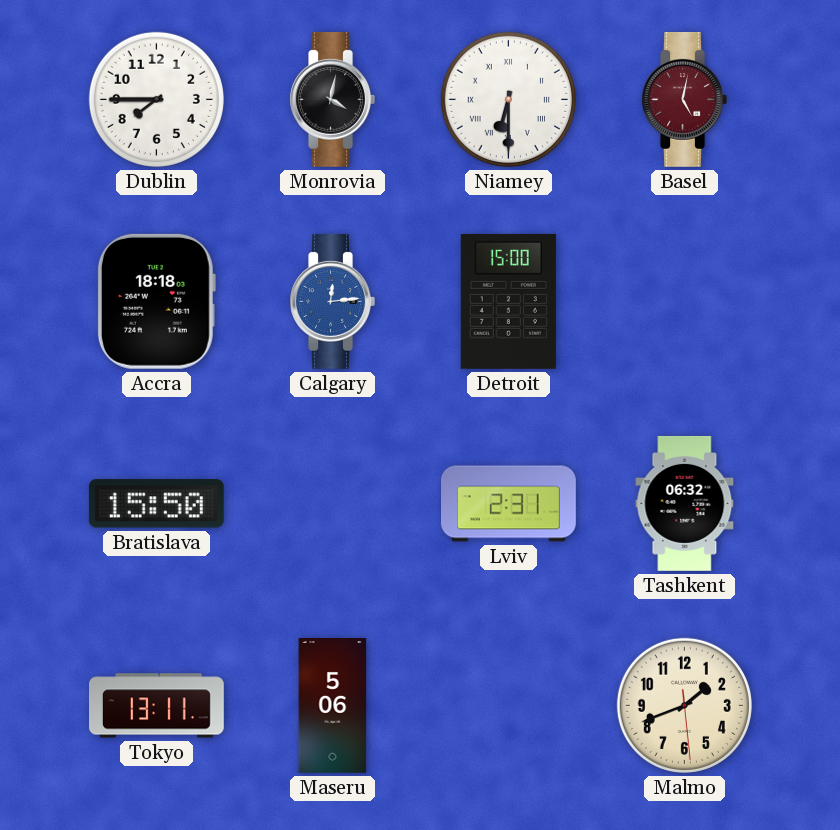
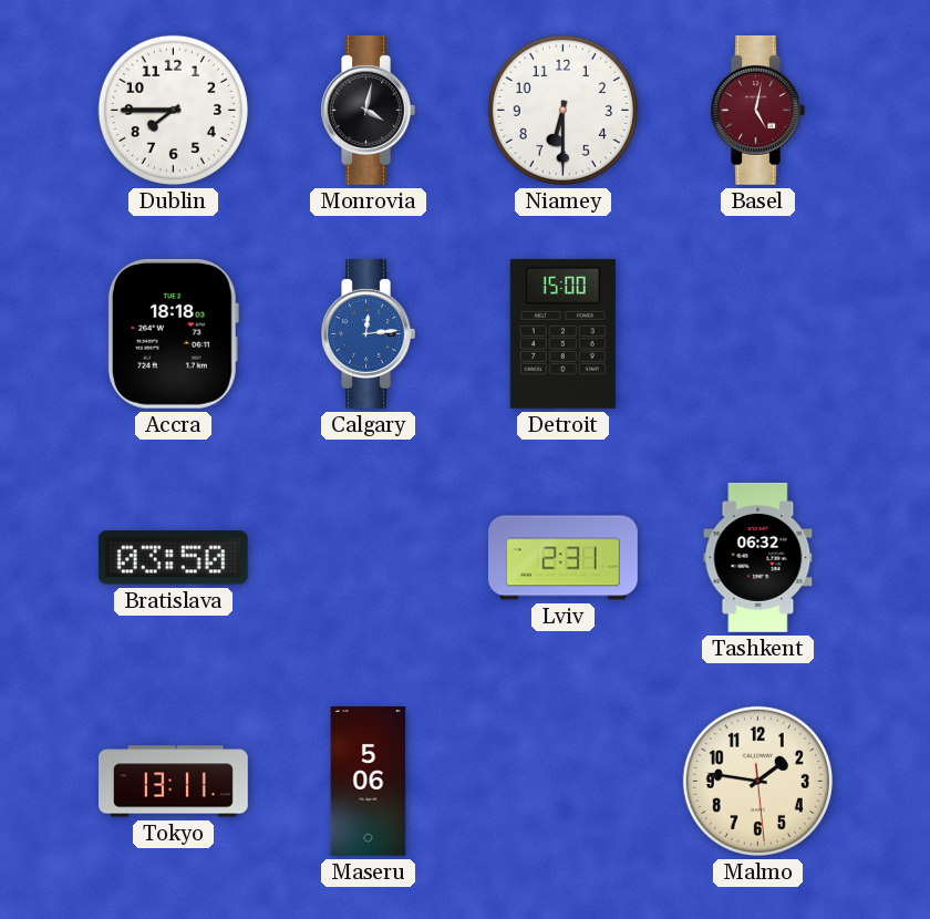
Niamey numerals: Roman -> Arabic
Bratislava: 15:50 -> 03:50
Malmo: 1:41 -> 1:46
